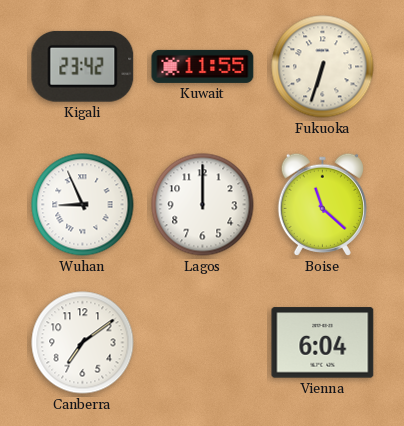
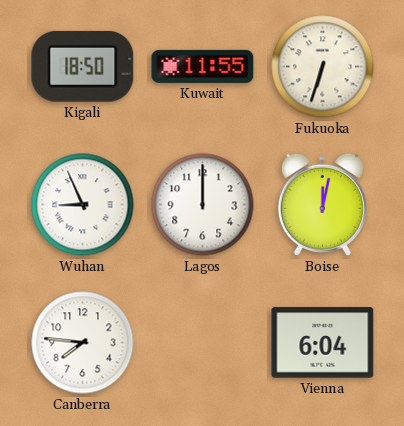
Kigali: 23:42 -> 18:50
Boise: 11:22 -> 12:02
Canberra: 7:09 -> 7:46
